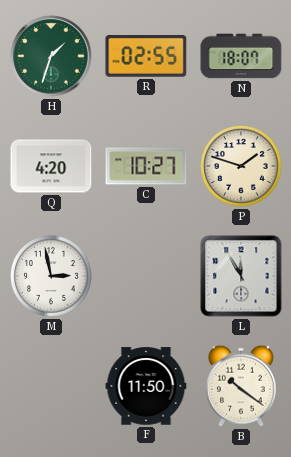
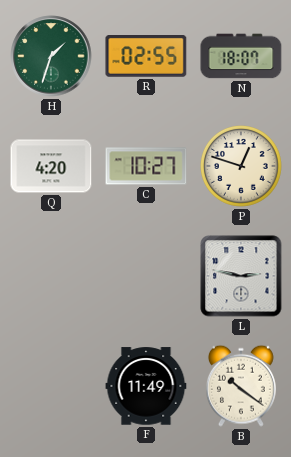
P: 1:48 -> 12:48
M: 2:58 -> none
L: 11:55 -> 2:47
F: 11:50 -> 11:49
